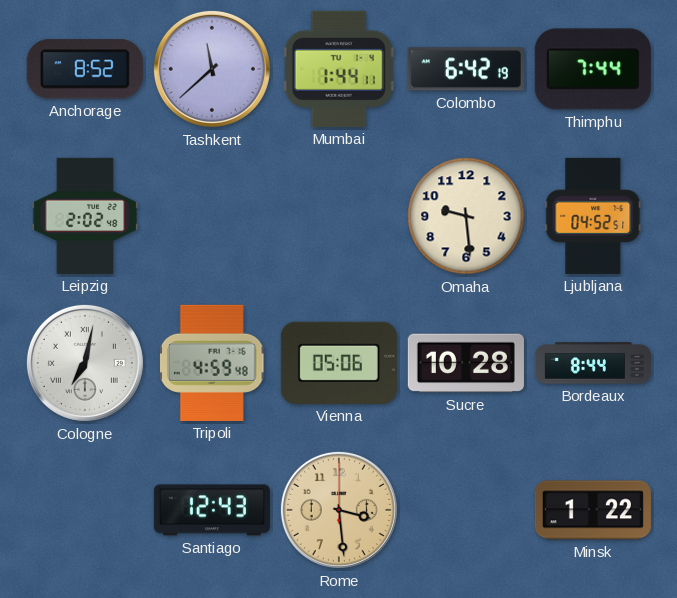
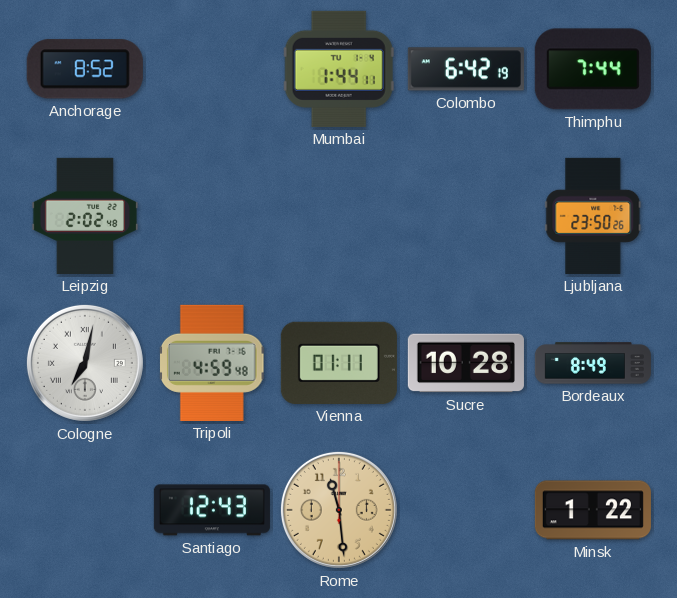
Tashkent: 11:38 -> none
Omaha: 9:29 -> none
Ljubljana: 04:52 -> 23:50
Vienna: 05:06 -> 01:11
Bordeaux: 8:44 -> 8:49
Rome: 3:29 -> 11:29
